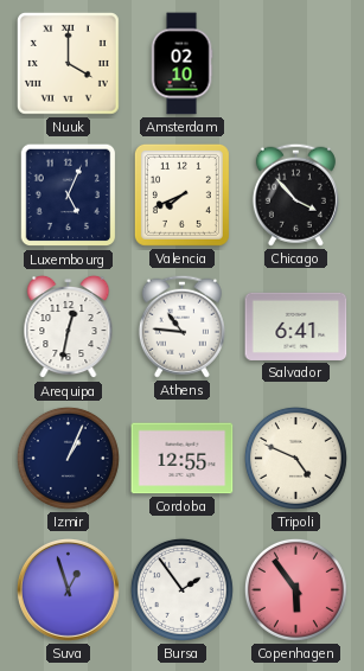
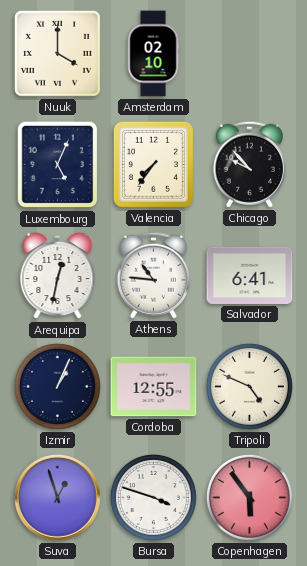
Valencia: 7:41 -> 7:36
Chicago: 3:53 -> 9:53
Bursa: 1:54 -> 3:48
